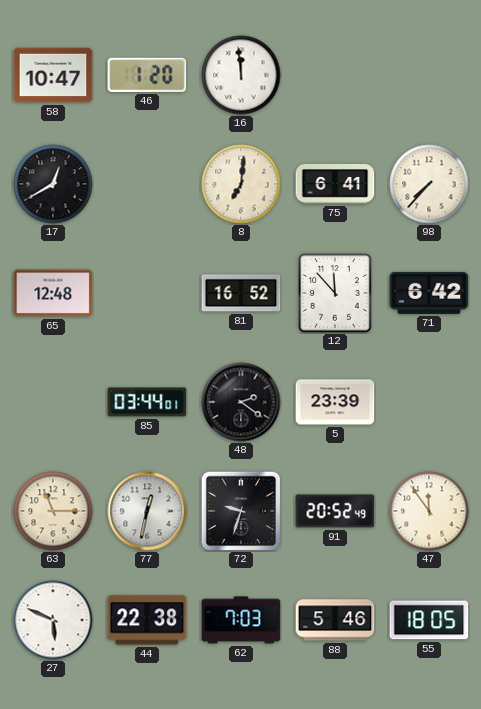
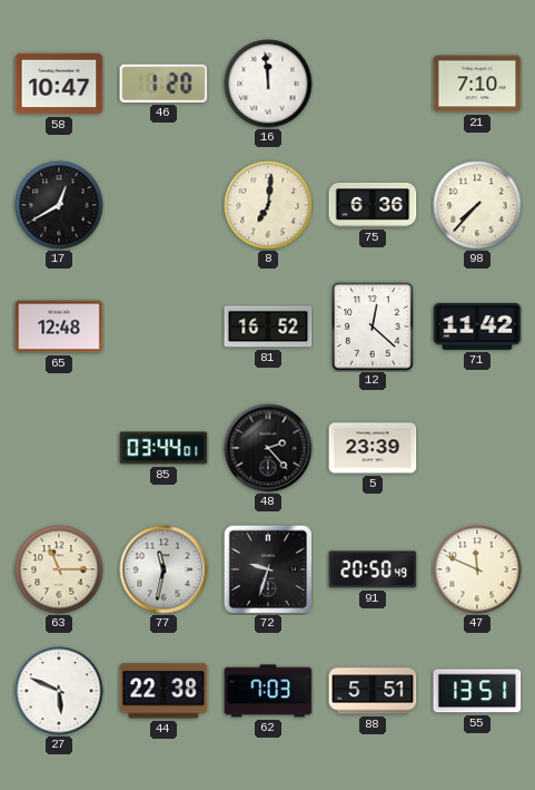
21: none -> 7:10
75: 6:41 -> 6:36
12: 11:53 -> 12:22
71: 6:42 -> 11:42
48: 2:21 -> 2:23
77: 12:32 -> 11:32
91: 20:52 -> 20:50
47: 11:54 -> 11:49
88: 5:46 -> 5:51
55: 18:05 -> 13:51
